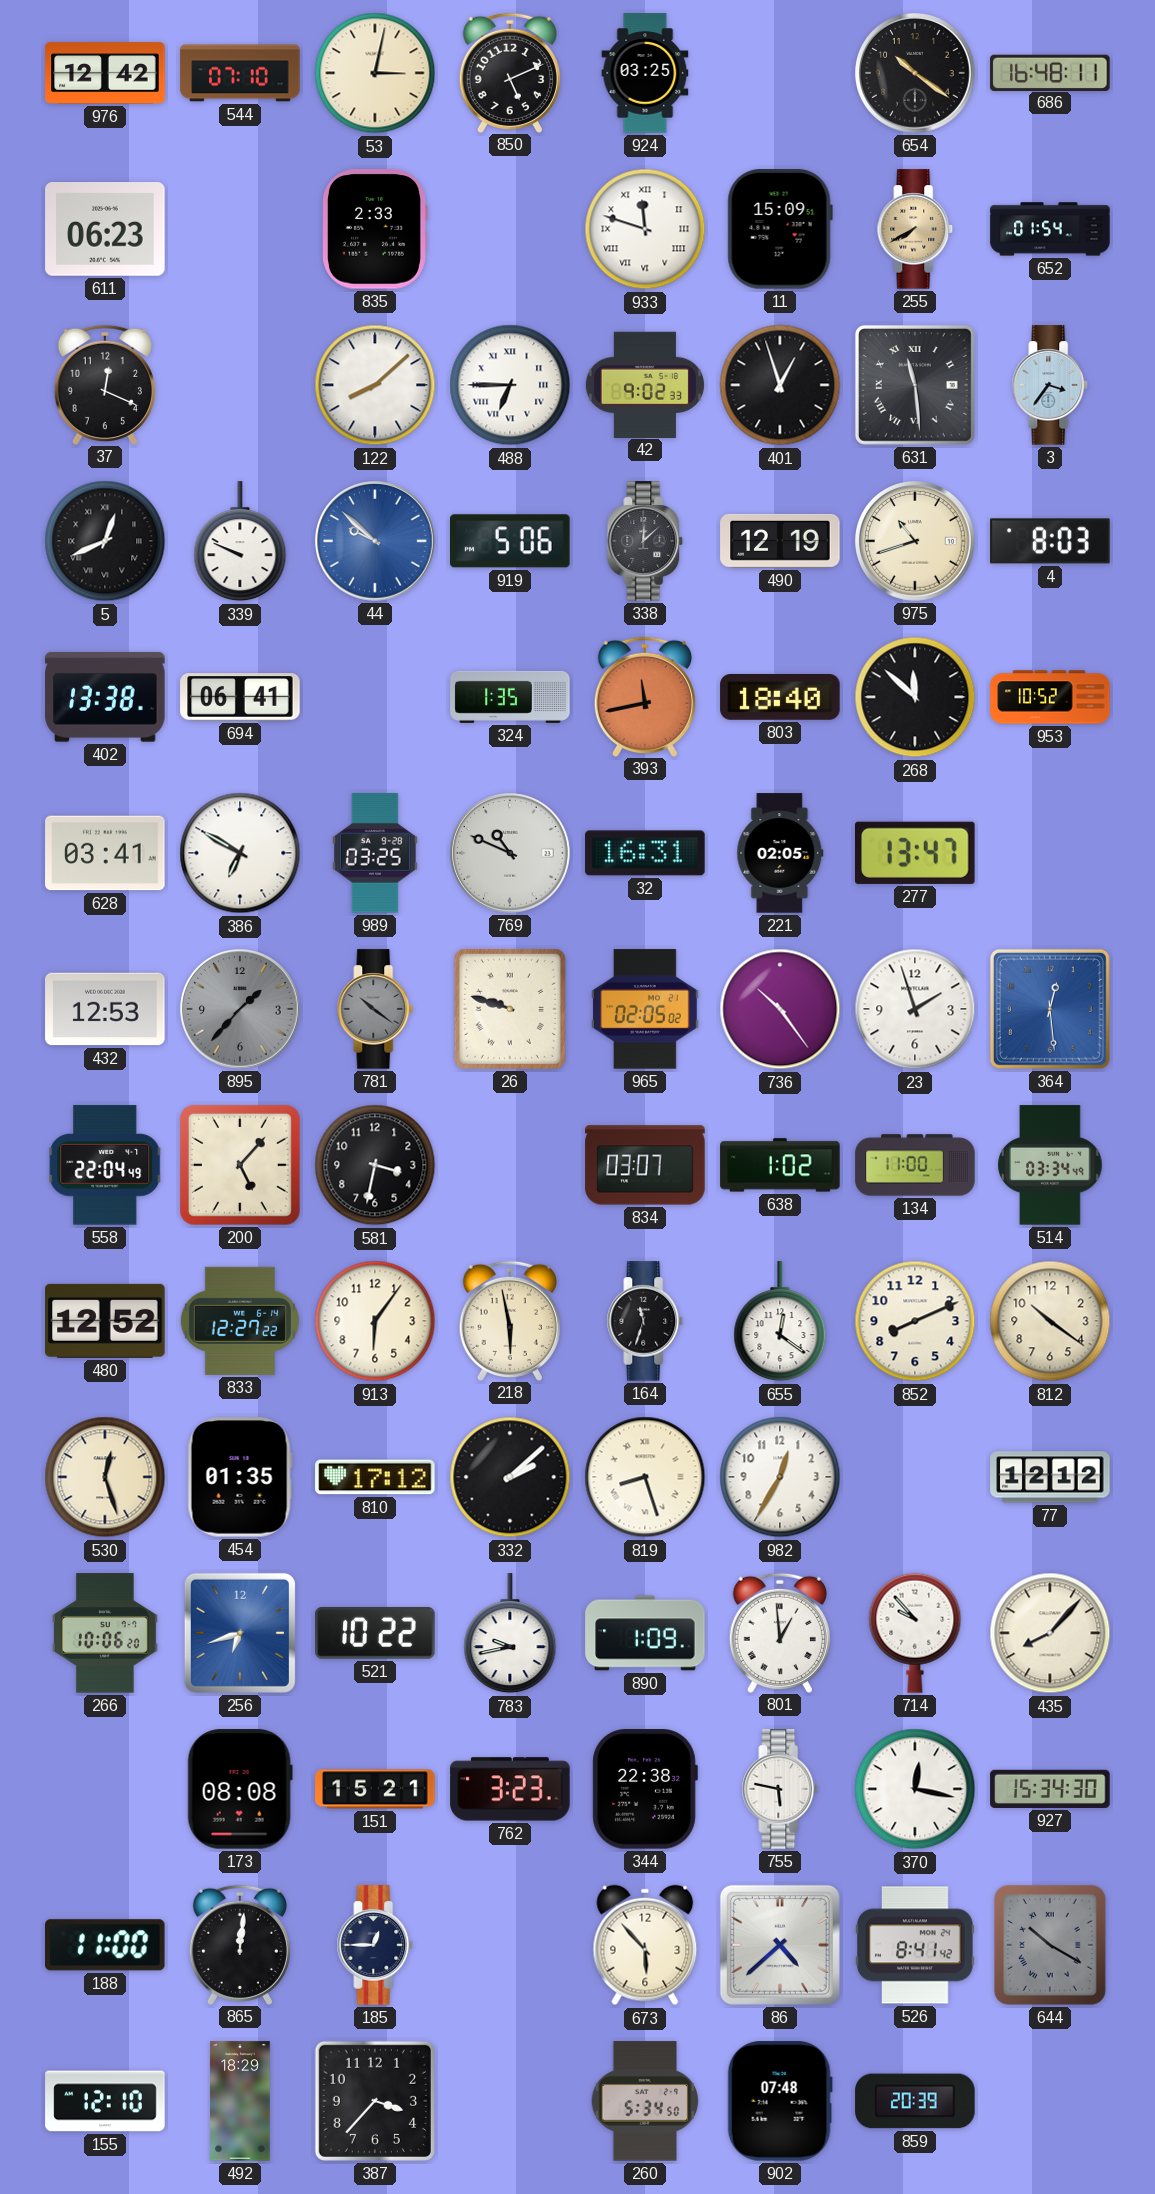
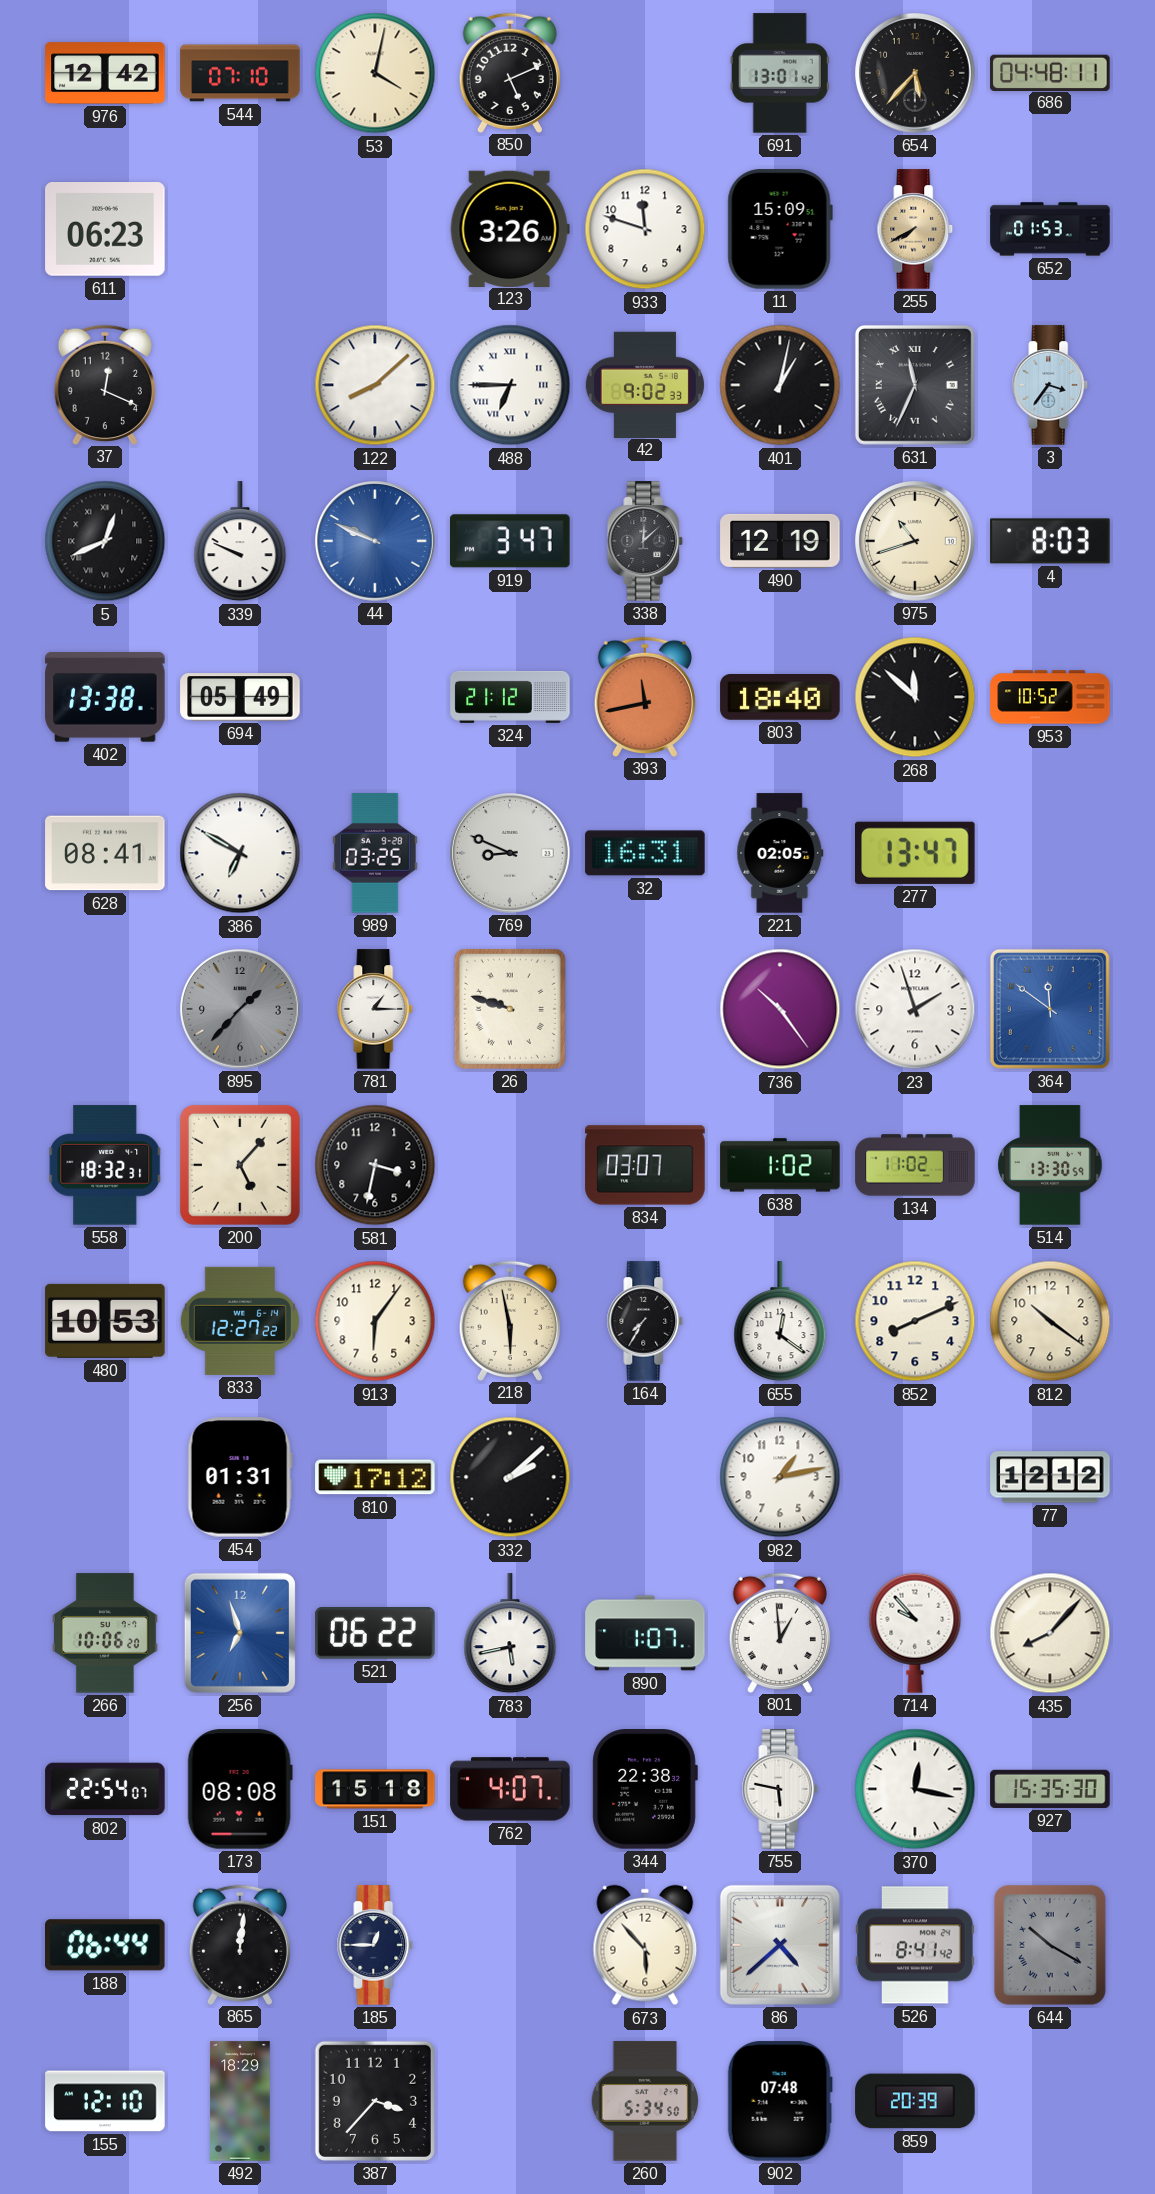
53: 3:02 -> 4:02
924: 03:25 -> none
691: none -> 13:01
654: 10:21 -> 5:37
686: 16:48 -> 04:48
835: 2:33 -> none
123: none -> 3:26
933 numerals: Roman -> Arabic
652: 01:54 -> 01:53
401: 12:57 -> 1:02
631: 11:29 -> 11:34
44: 9:52 -> 9:49
919: 5:06 -> 3:47
694: 06:41 -> 05:49
324: 1:35 -> 21:12
628: 03:41 -> 08:41
769: 10:49 -> 8:49
432: 12:53 -> none
781: 10:21 -> 1:15
781 dial: grey -> white
965: 02:05 -> none
364: 12:29 -> 11:51
558: 22:04 -> 18:32
134: 11:00 -> 11:02
514: 03:34 -> 13:30
480: 12:52 -> 10:53
164: 11:33 -> 7:35
530: 12:27 -> none
454: 01:35 -> 01:31
819: 8:27 -> none
982: 12:35 -> 1:13
256: 6:42 -> 6:57
521: 10:22 -> 06:22
783: 9:43 -> 5:43
890: 1:09 -> 1:07
802: none -> 22:54
151: 15:21 -> 15:18
762: 3:23 -> 4:07
927: 15:34 -> 15:35
188: 11:00 -> 06:44
